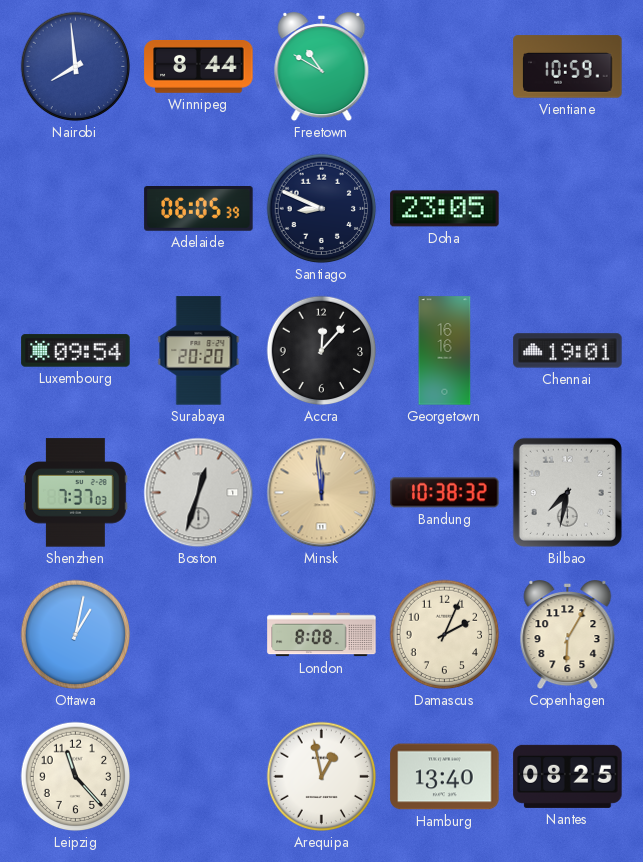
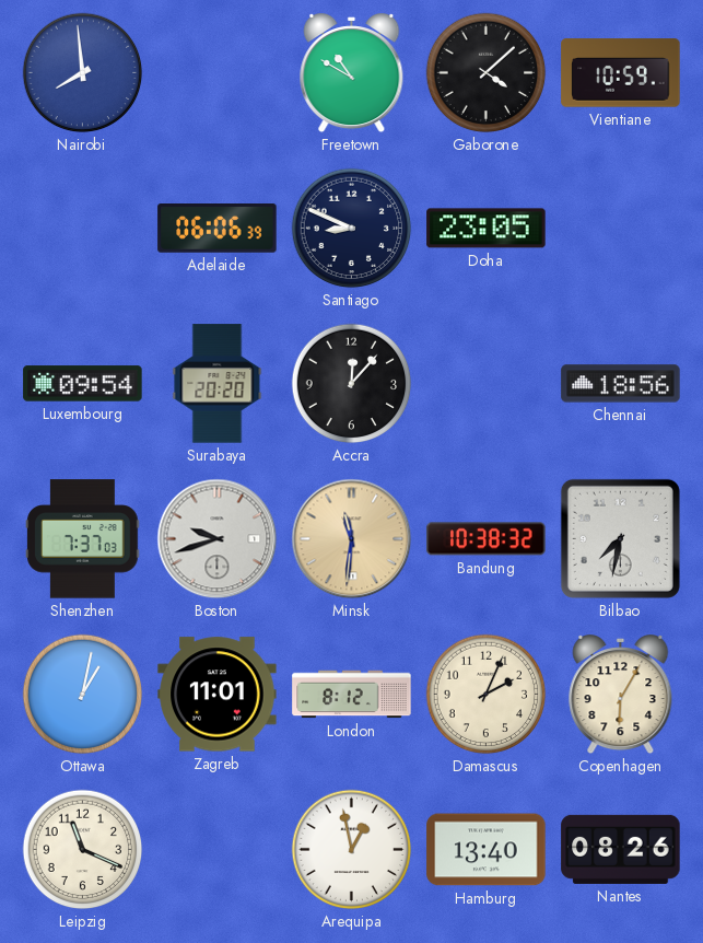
Winnipeg: 8:44 -> none
Gaborone: none -> 4:08
Adelaide: 06:05 -> 06:06
Georgetown: 16:16 -> none
Chennai: 19:01 -> 18:56
Boston: 12:33 -> 9:42
Minsk: 11:59 -> 11:31
Zagreb: none -> 11:01
London: 8:08 -> 8:12
Leipzig: 11:23 -> 11:19
Nantes: 08:25 -> 08:26
